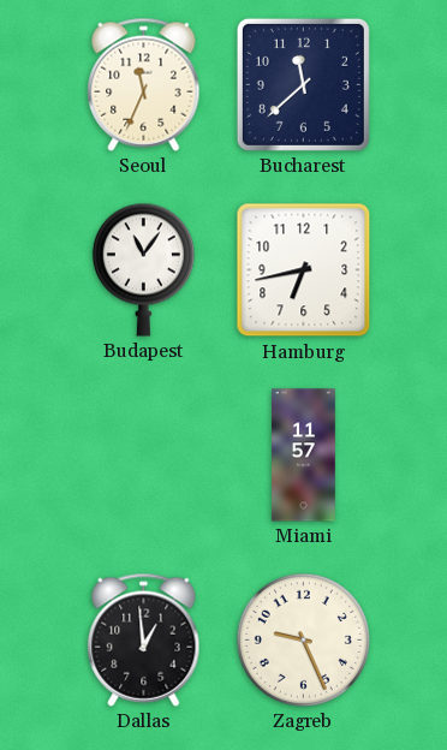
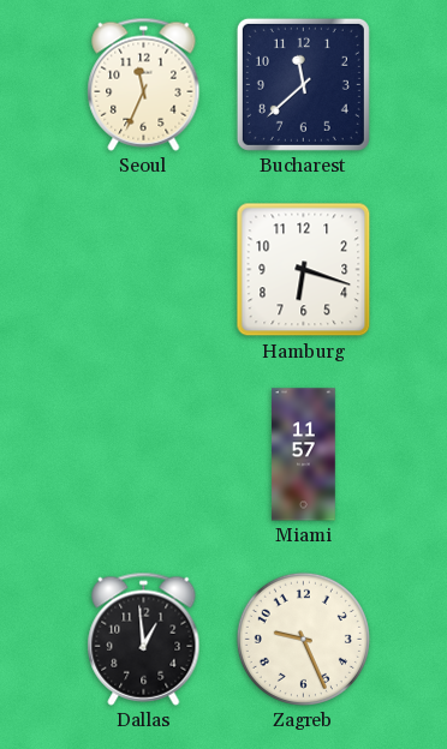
Budapest: 11:06 -> none
Hamburg: 6:43 -> 6:18
